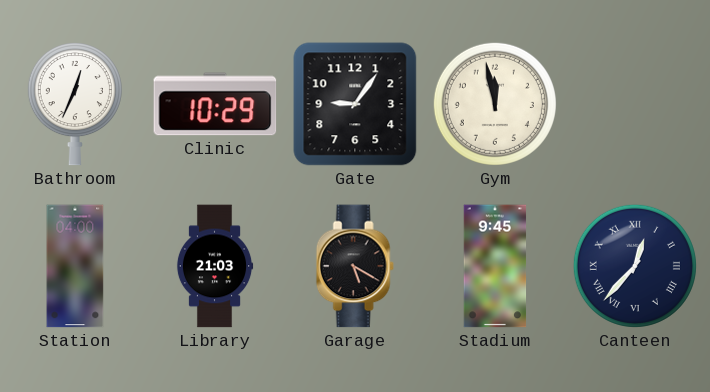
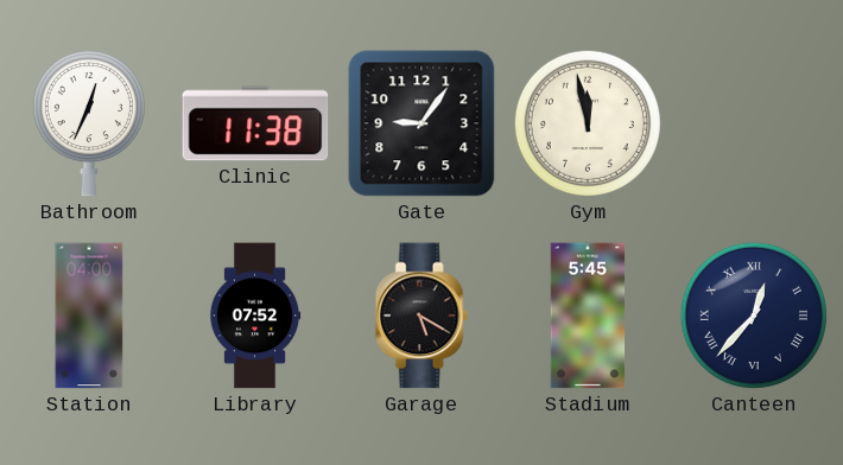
Clinic: 10:29 -> 11:38
Library: 21:03 -> 07:52
Stadium: 9:45 -> 5:45
